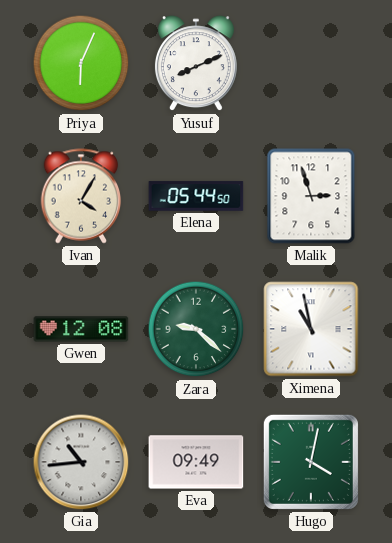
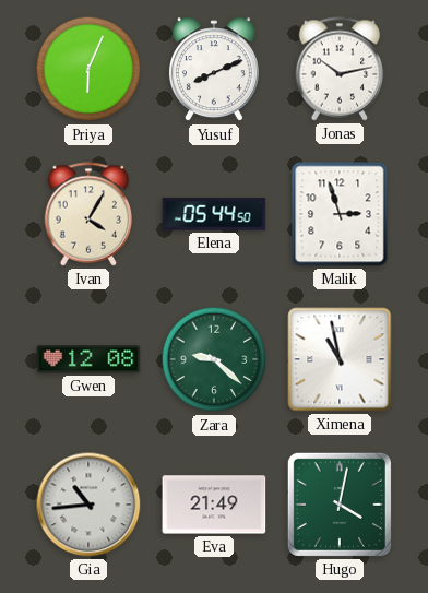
Jonas: none -> 10:13
Eva: 09:49 -> 21:49
